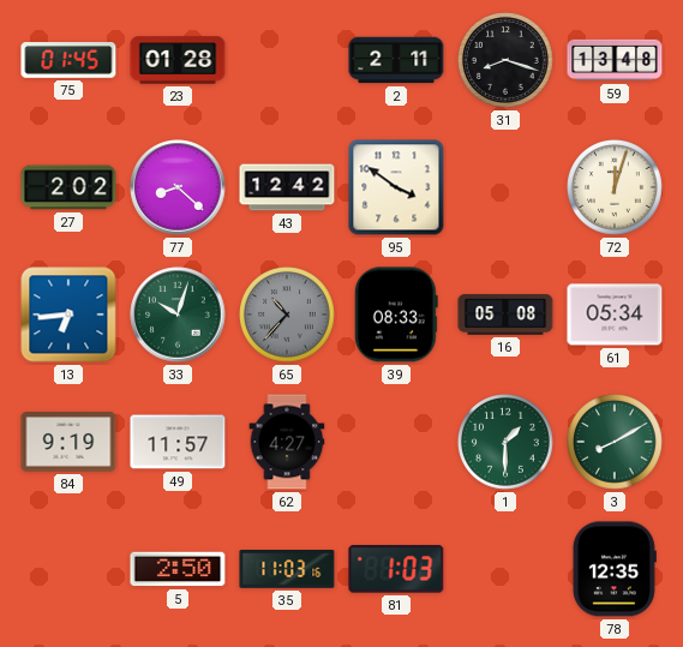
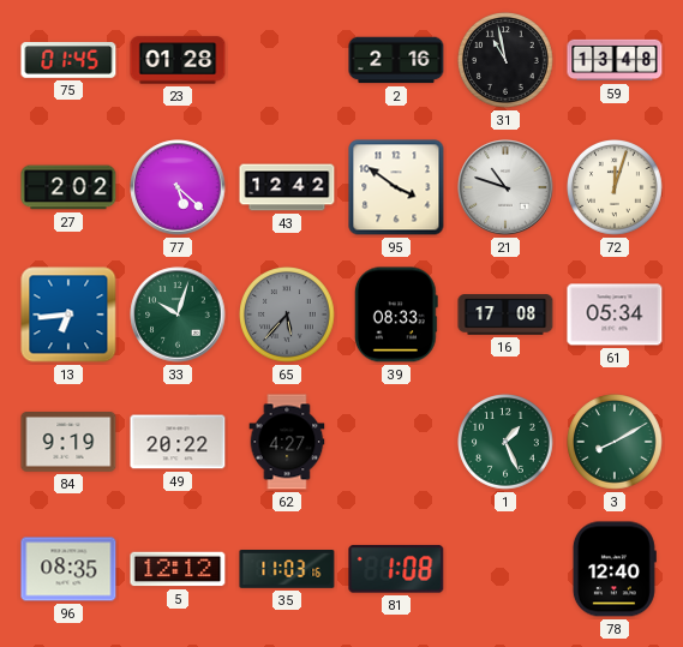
2: 2:11 -> 2:16
31: 8:18 -> 10:58
77: 8:22 -> 5:22
21: none -> 10:48
65: 10:37 -> 5:37
16: 05:08 -> 17:08
49: 11:57 -> 20:22
1: 1:30 -> 1:26
96: none -> 08:35
5: 2:50 -> 12:12
81: 1:03 -> 1:08
78: 12:35 -> 12:40
